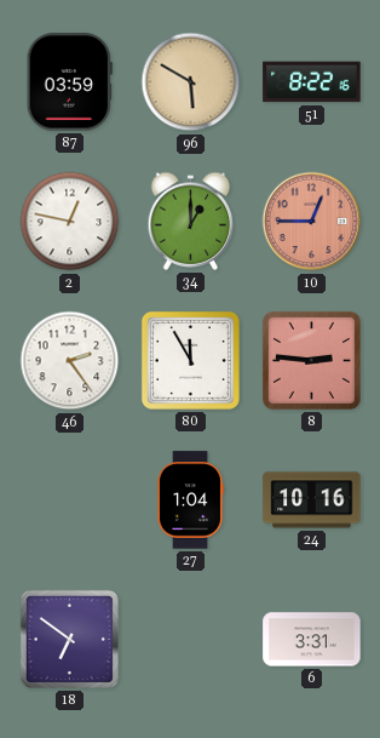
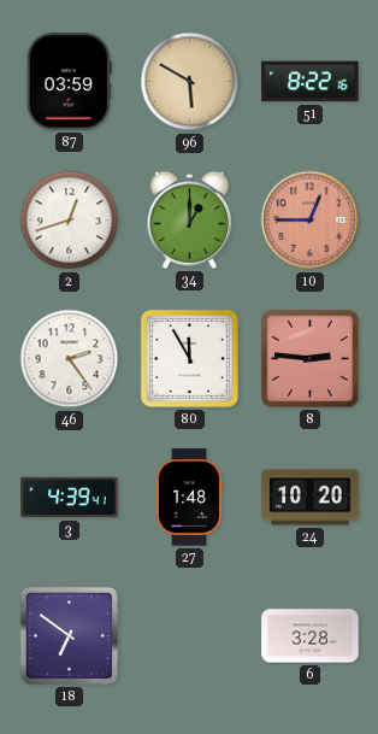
2: 12:47 -> 12:42
3: none -> 4:39
27: 1:04 -> 1:48
24: 10:16 -> 10:20
6: 3:31 -> 3:28
